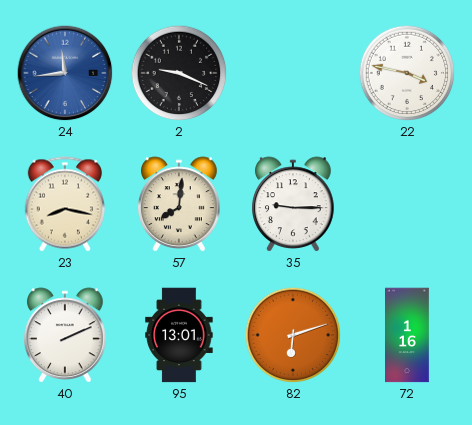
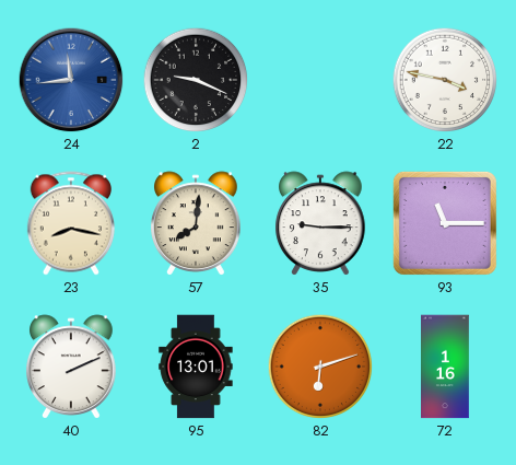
93: none -> 11:15
